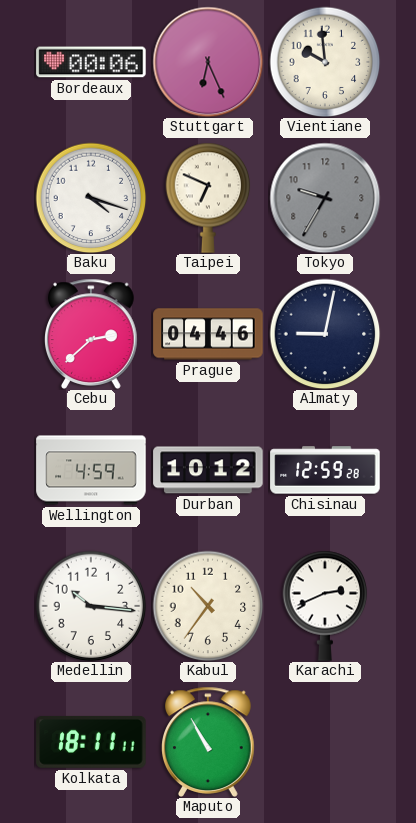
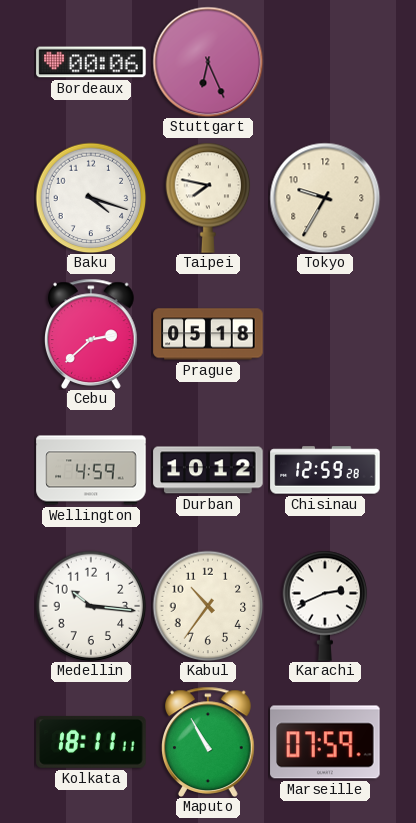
Vientiane: 9:59 -> none
Taipei: 6:49 -> 7:47
Tokyo dial: grey -> cream
Prague: 04:46 -> 05:18
Almaty: 9:02 -> none
Marseille: none -> 07:59
